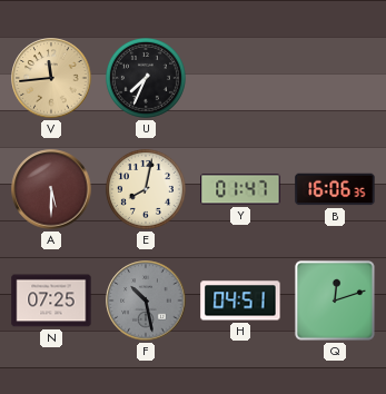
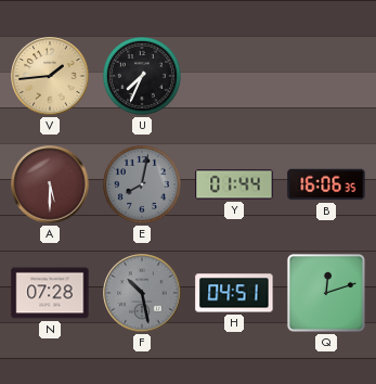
V: 11:44 -> 1:44
E dial: cream -> grey
Y: 01:47 -> 01:44
N: 07:25 -> 07:28
